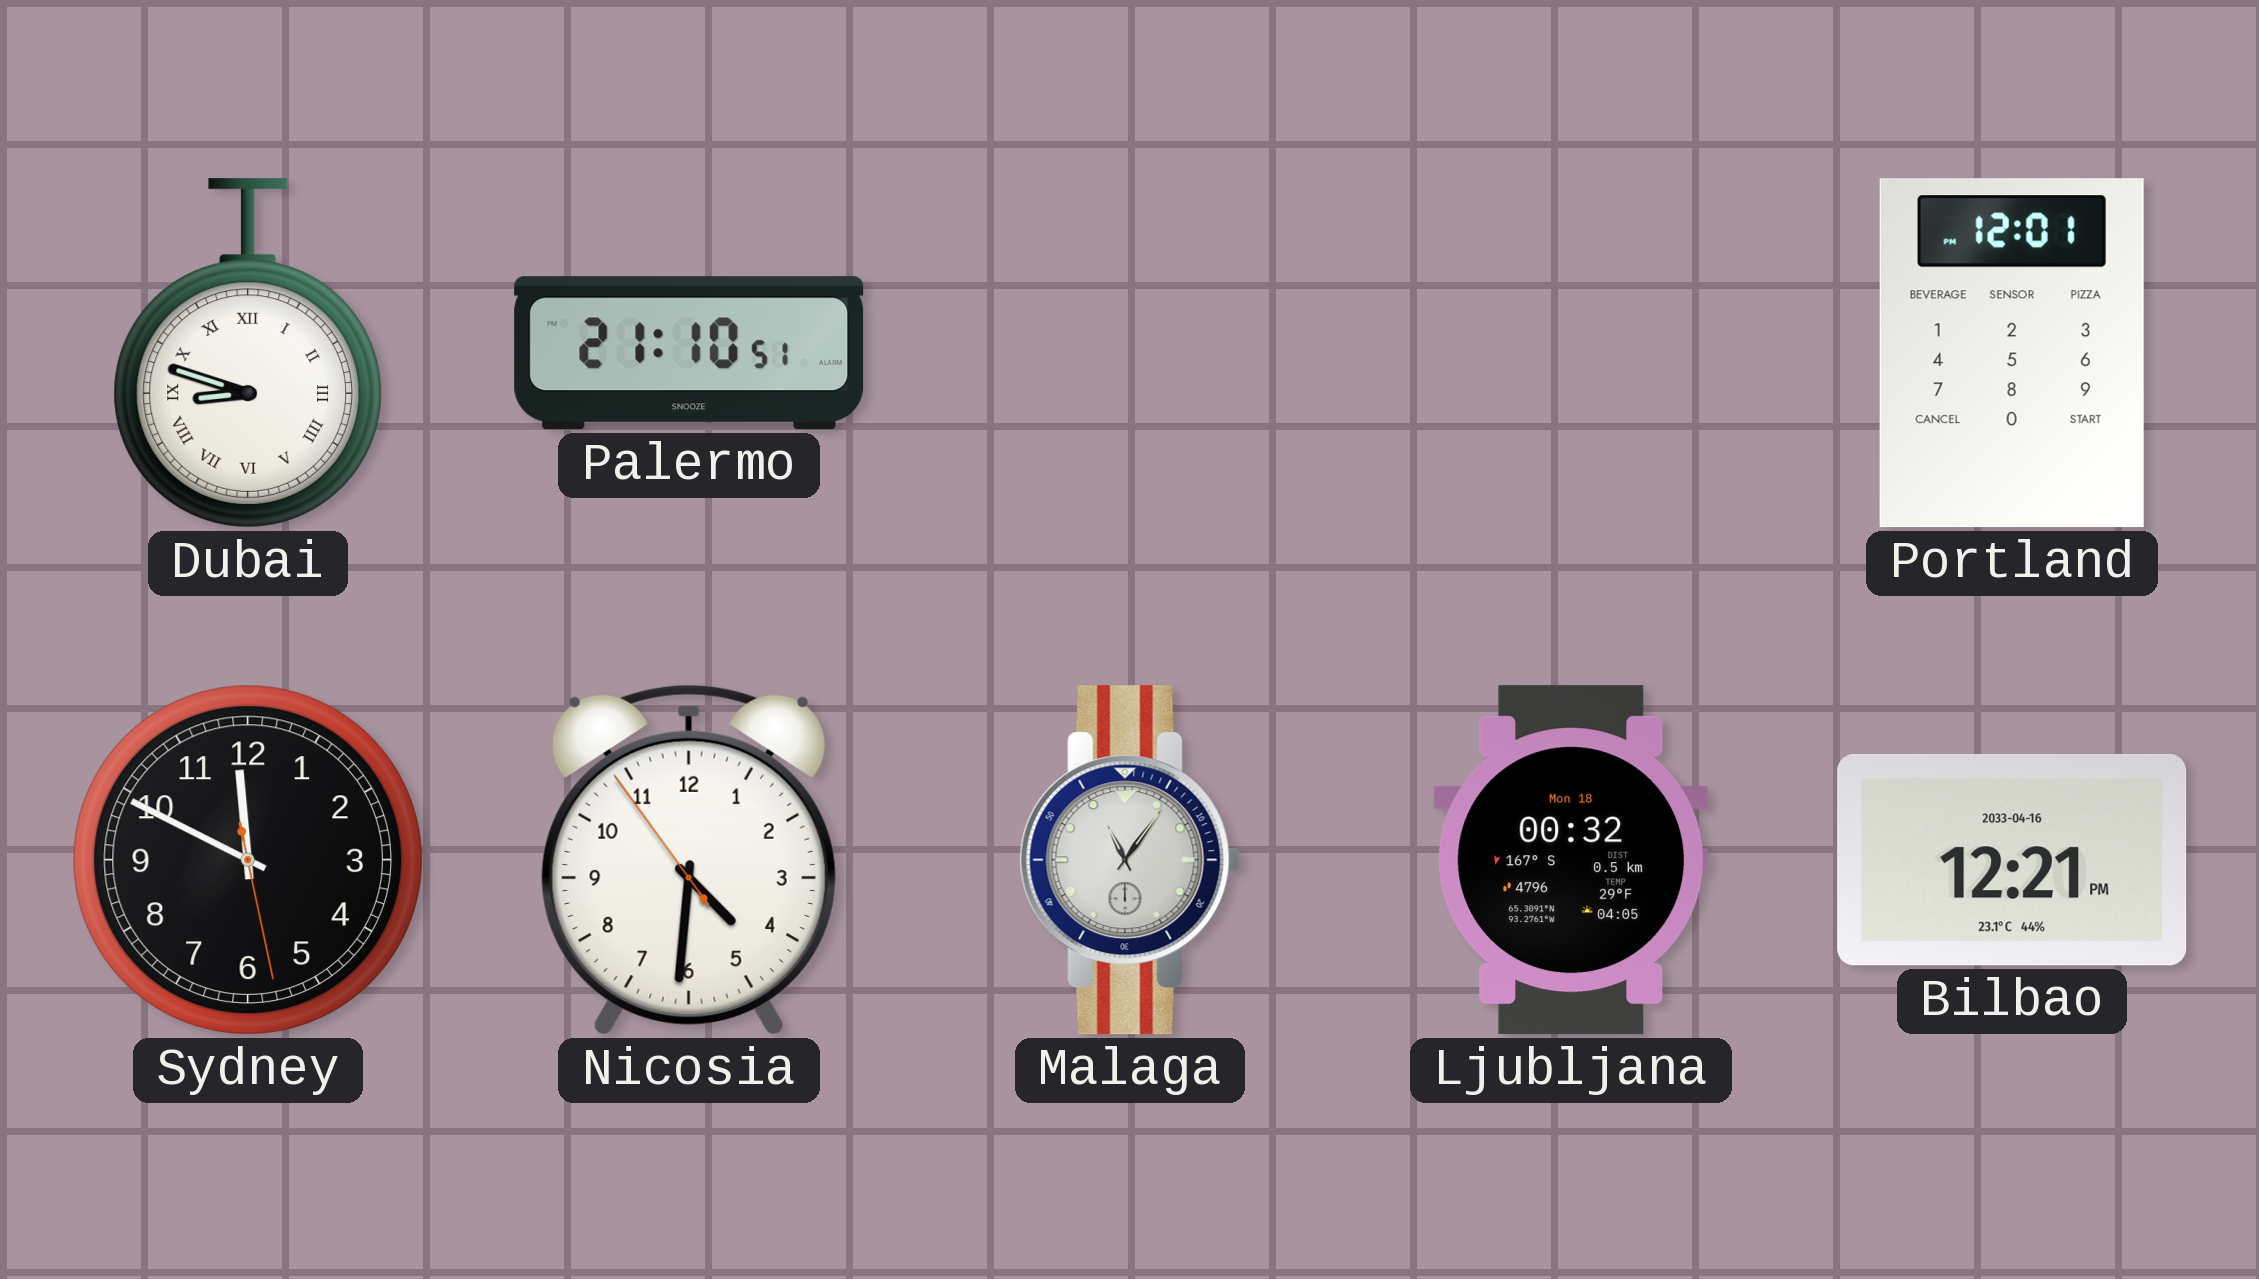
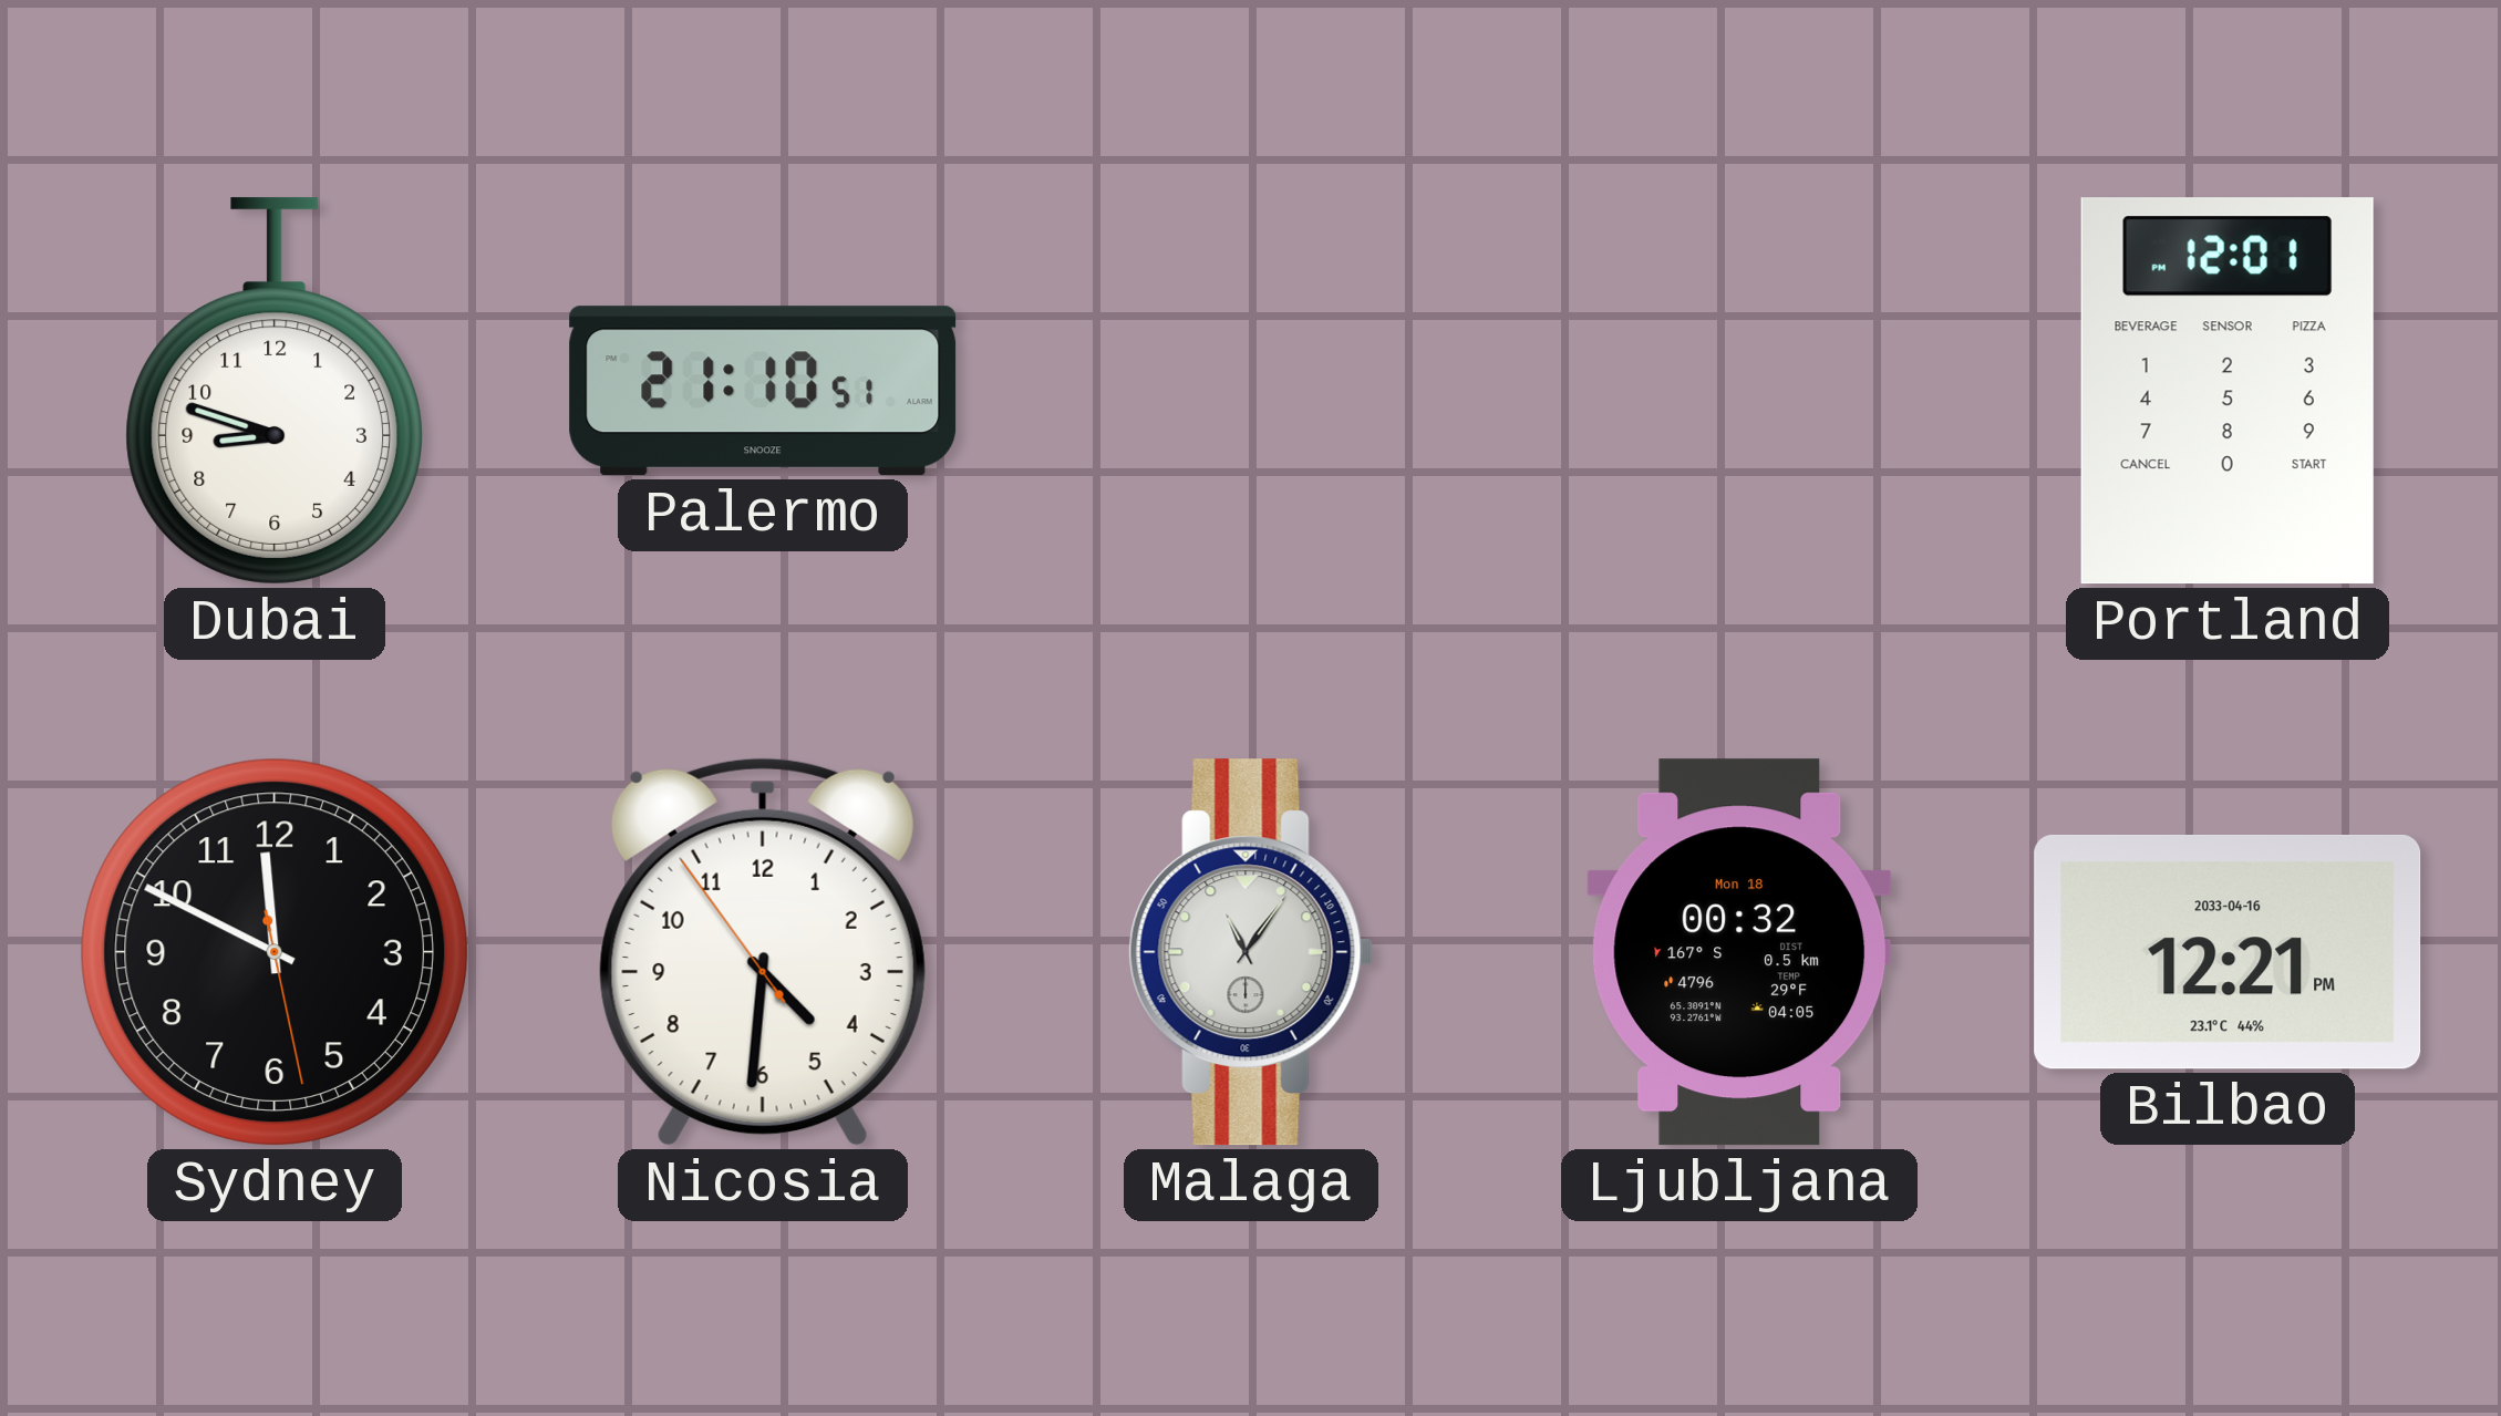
Dubai numerals: Roman -> Arabic
